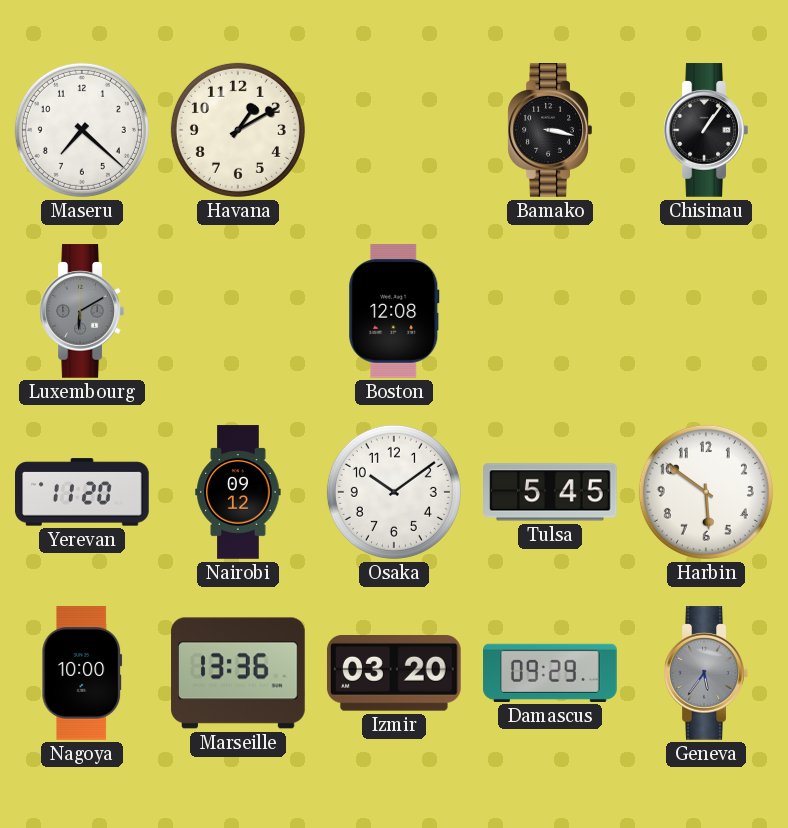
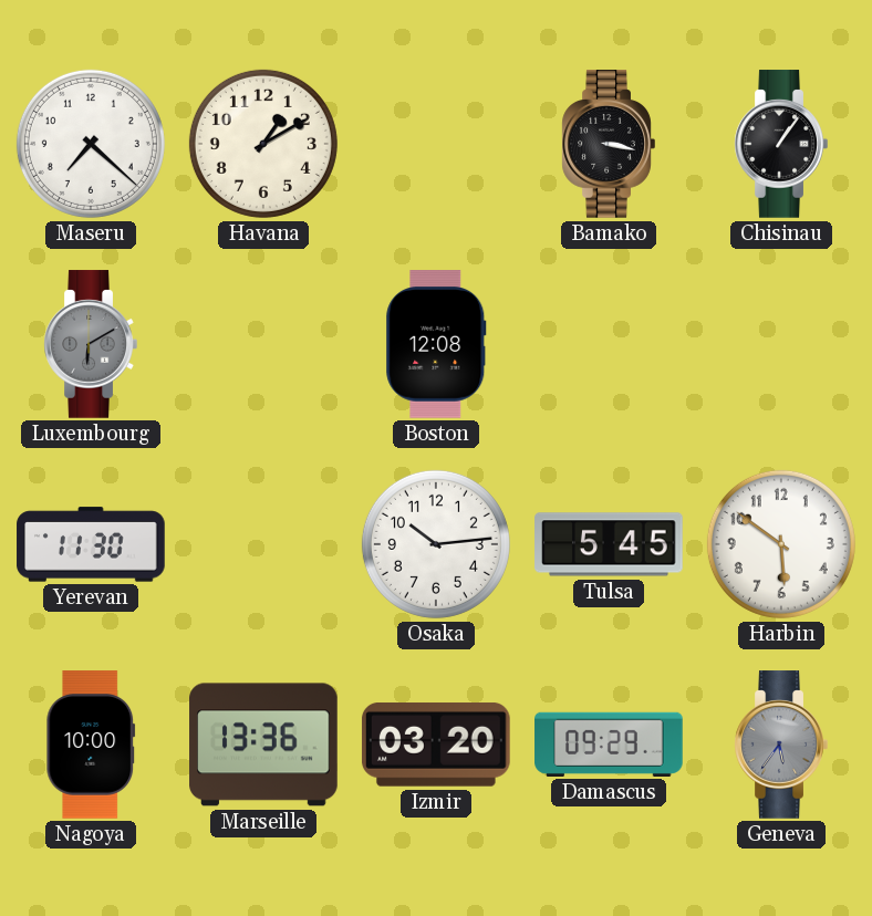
Yerevan: 11:20 -> 11:30
Nairobi: 09:12 -> none
Osaka: 10:09 -> 10:14
